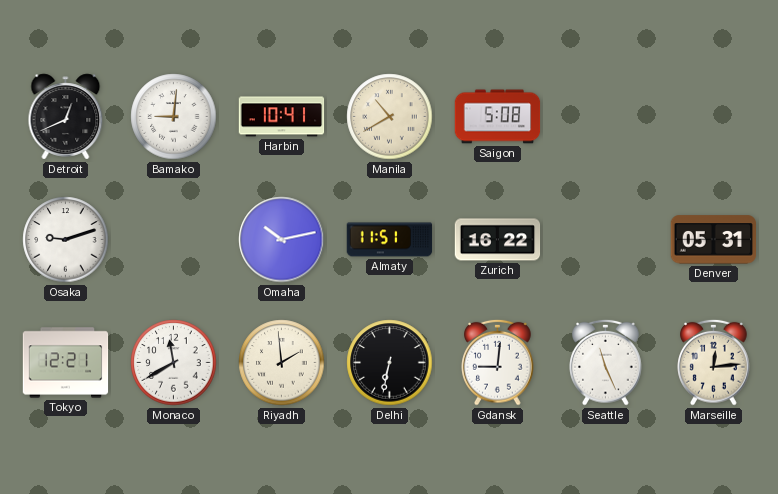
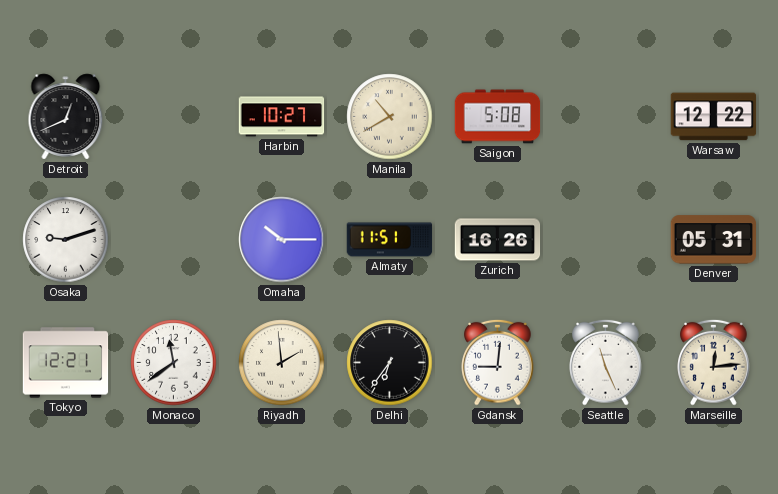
Bamako: 9:01 -> none
Harbin: 10:41 -> 10:27
Warsaw: none -> 12:22
Omaha: 10:13 -> 10:15
Zurich: 16:22 -> 16:26
Monaco: 11:40 -> 11:39
Delhi: 6:32 -> 6:36
